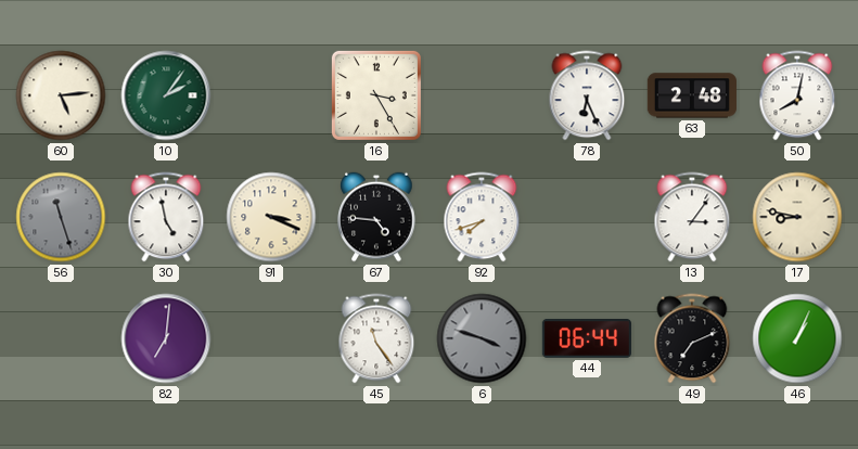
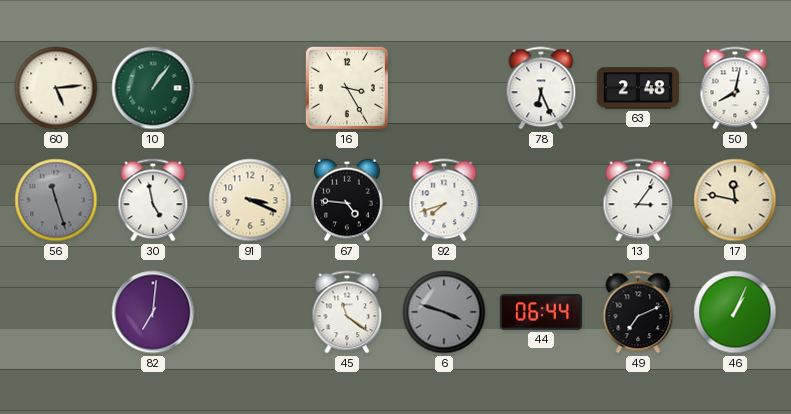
10: 2:06 -> 1:06
17: 8:47 -> 11:47
45: 11:24 -> 11:21
